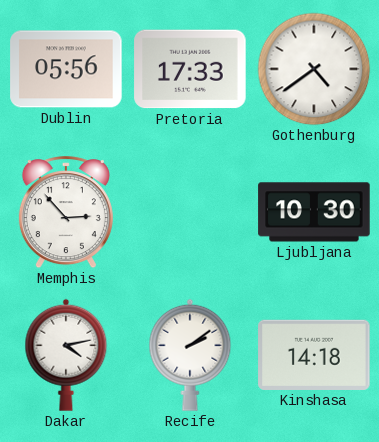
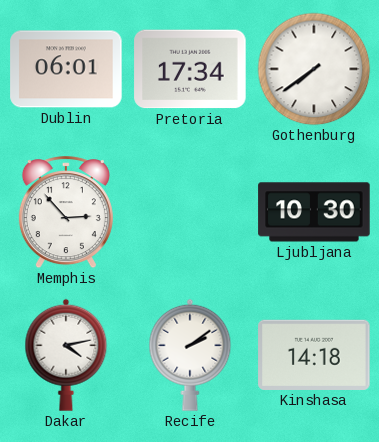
Dublin: 05:56 -> 06:01
Pretoria: 17:33 -> 17:34
Gothenburg: 4:39 -> 7:39
